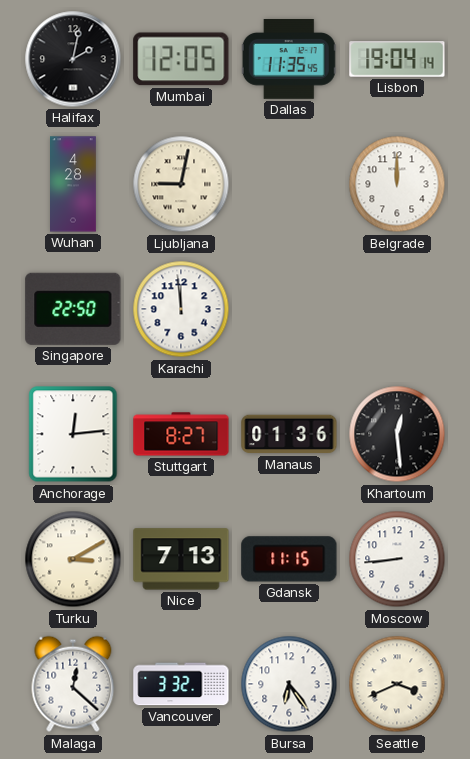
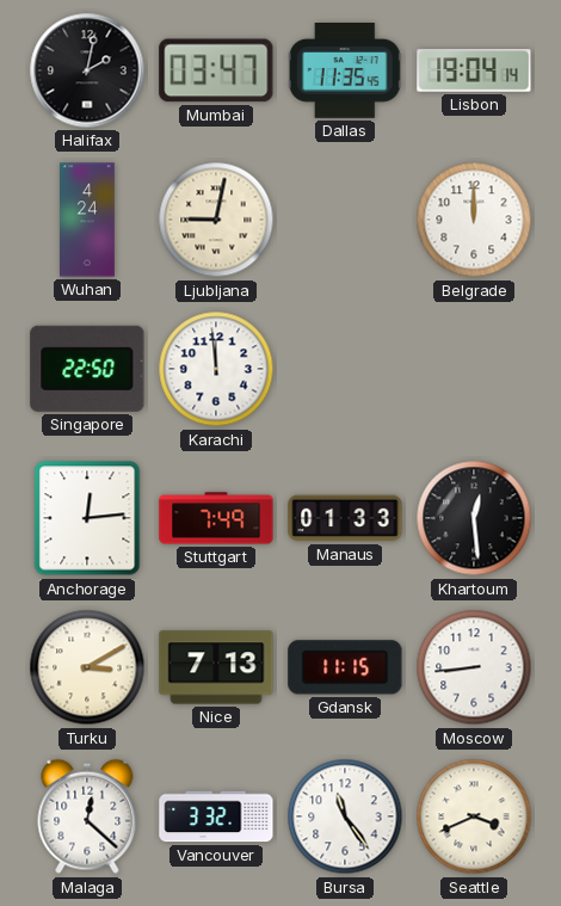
Mumbai: 12:05 -> 03:47
Wuhan: 4:28 -> 4:24
Stuttgart: 8:27 -> 7:49
Manaus: 01:36 -> 01:33
Bursa: 6:24 -> 11:24
